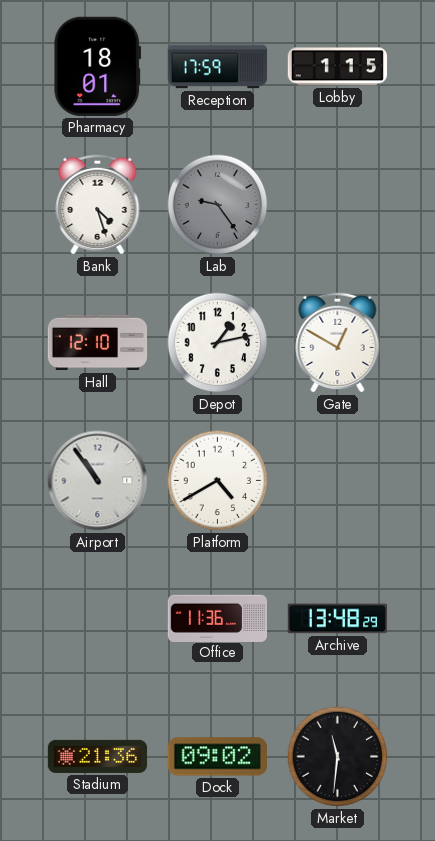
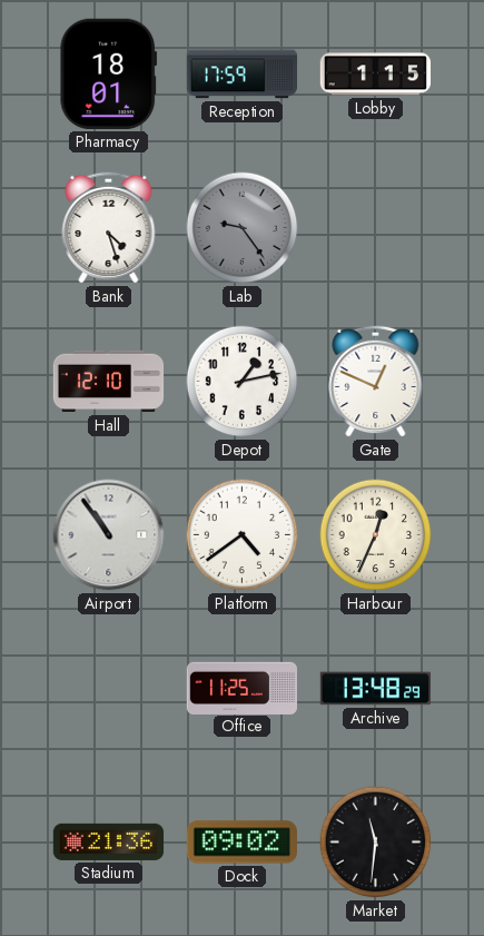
Gate: 12:50 -> 12:49
Platform: 4:40 -> 4:39
Harbour: none -> 12:34
Office: 11:36 -> 11:25
